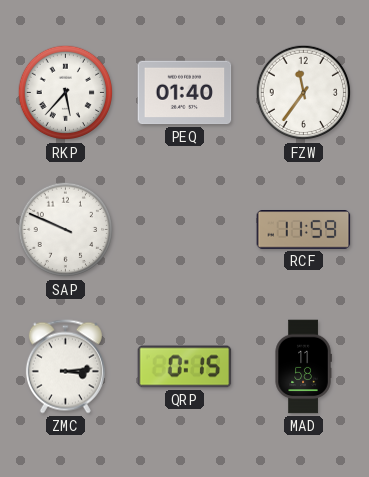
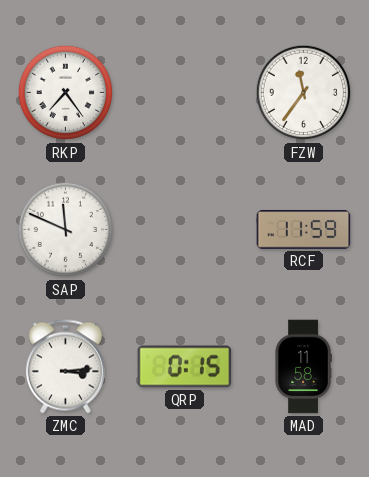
RKP: 5:37 -> 7:24
PEQ: 01:40 -> none
SAP: 9:49 -> 11:49
